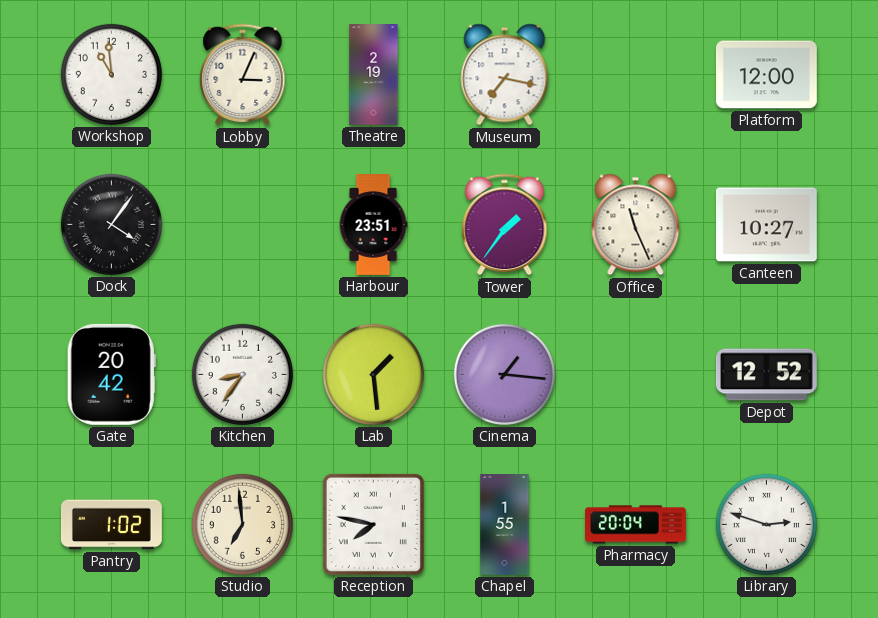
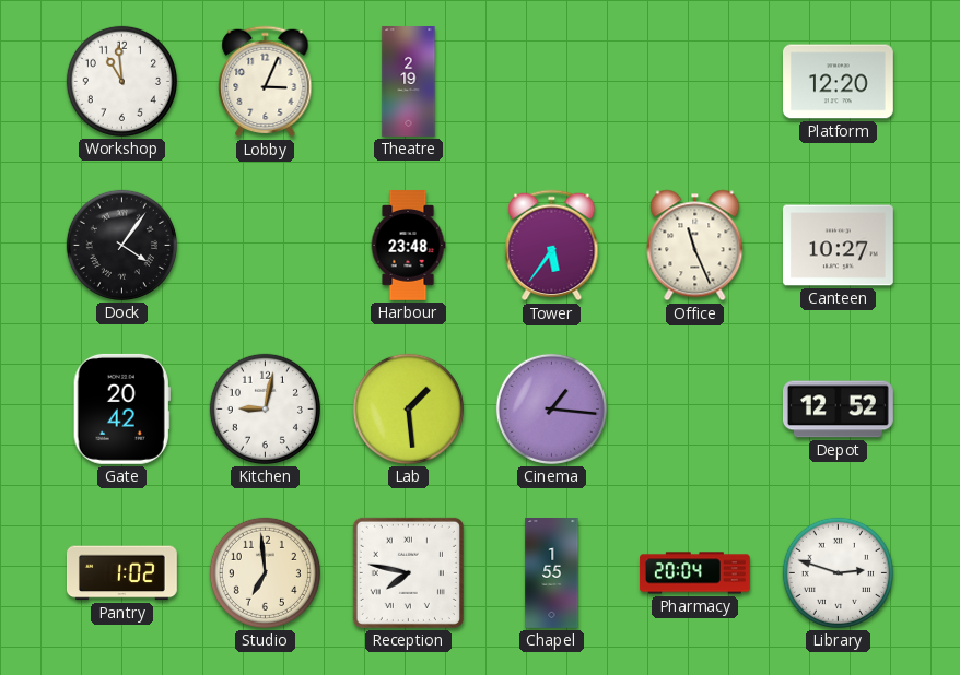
Museum: 7:17 -> none
Platform: 12:00 -> 12:20
Harbour: 23:51 -> 23:48
Tower: 1:36 -> 5:36
Kitchen: 8:36 -> 9:02
